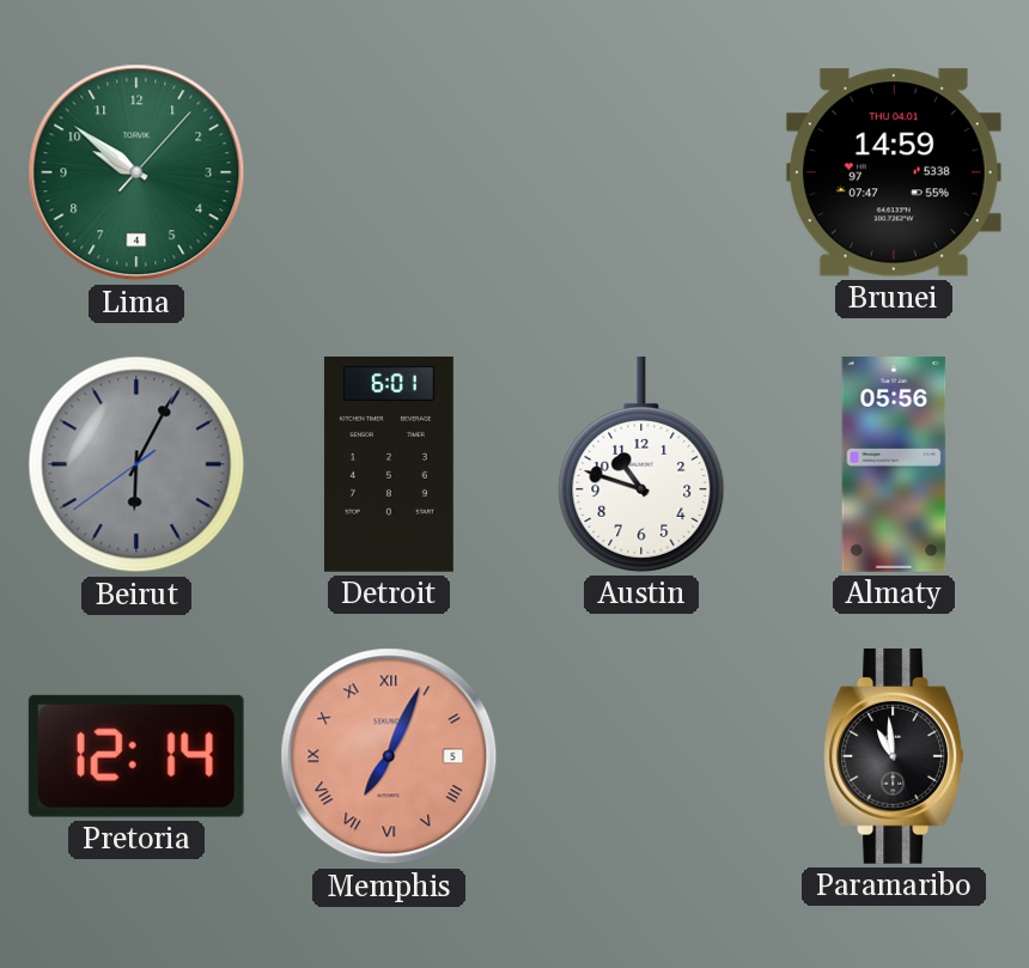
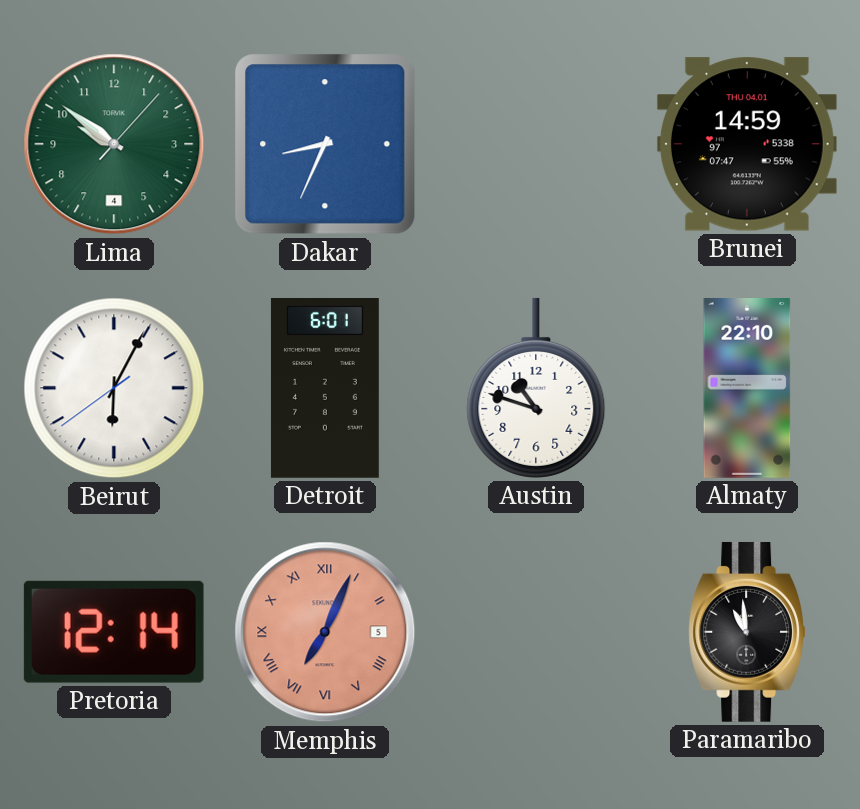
Dakar: none -> 8:34
Beirut dial: grey -> white
Almaty: 05:56 -> 22:10
